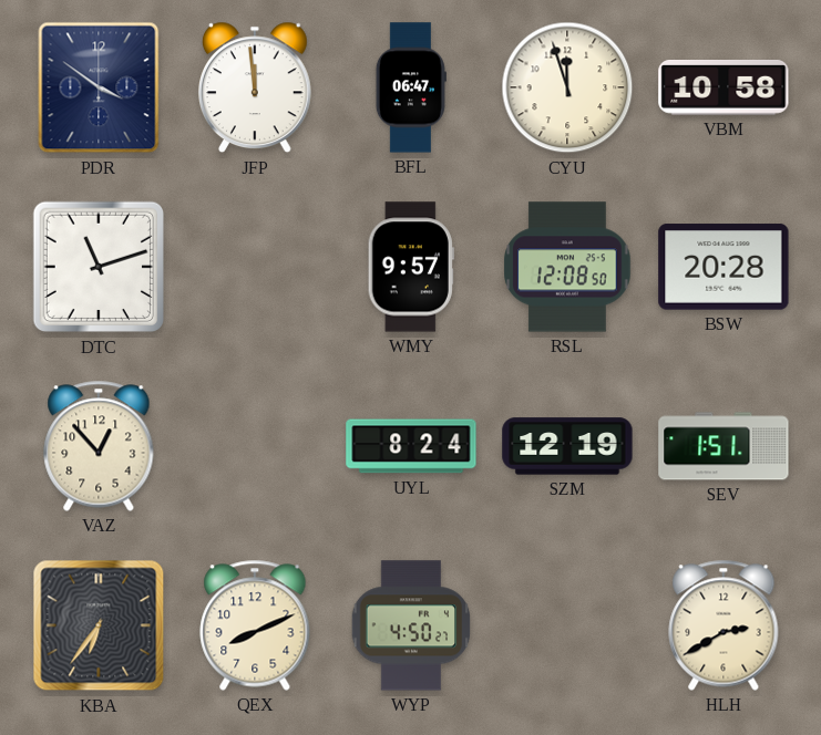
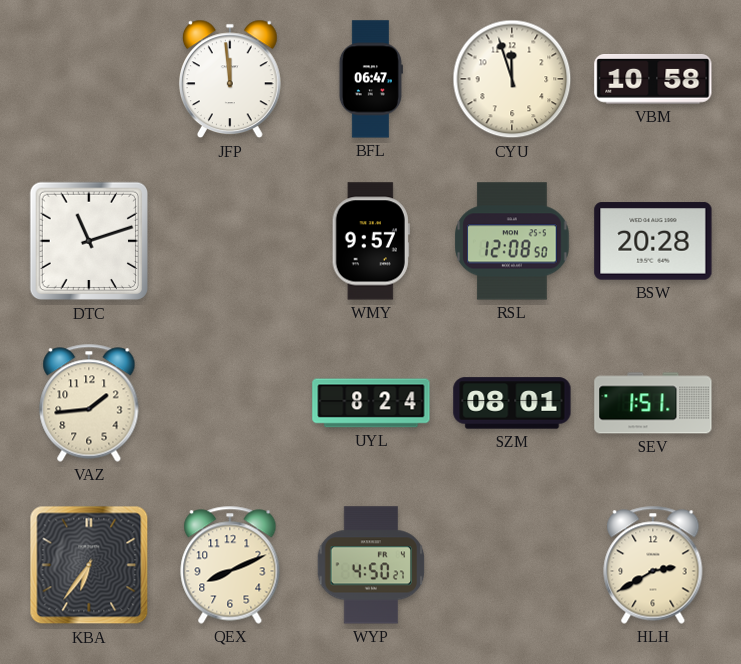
PDR: 3:51 -> none
VAZ: 12:53 -> 1:44
SZM: 12:19 -> 08:01
